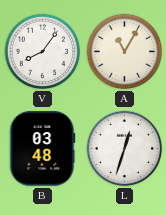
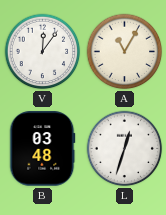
V: 8:06 -> 12:06
